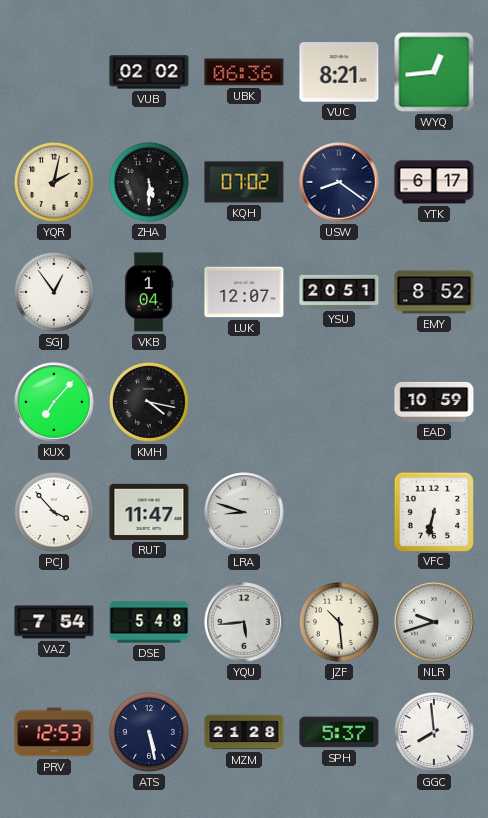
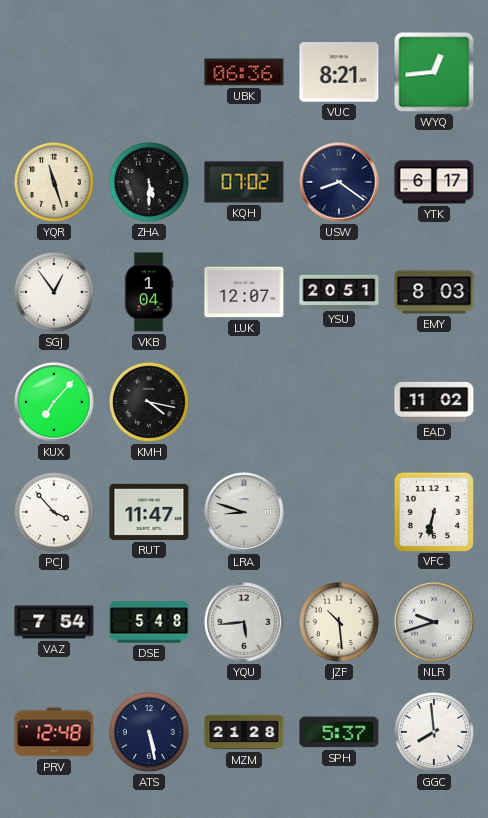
VUB: 02:02 -> none
YQR: 2:02 -> 11:27
EMY: 8:52 -> 8:03
EAD: 10:59 -> 11:02
PRV: 12:53 -> 12:48
